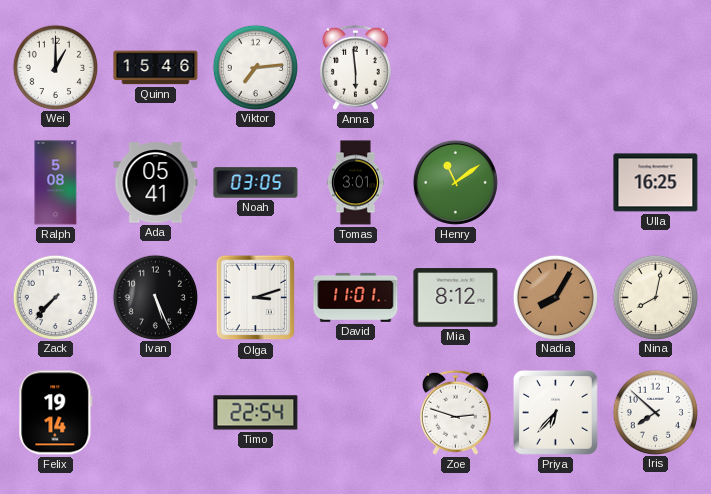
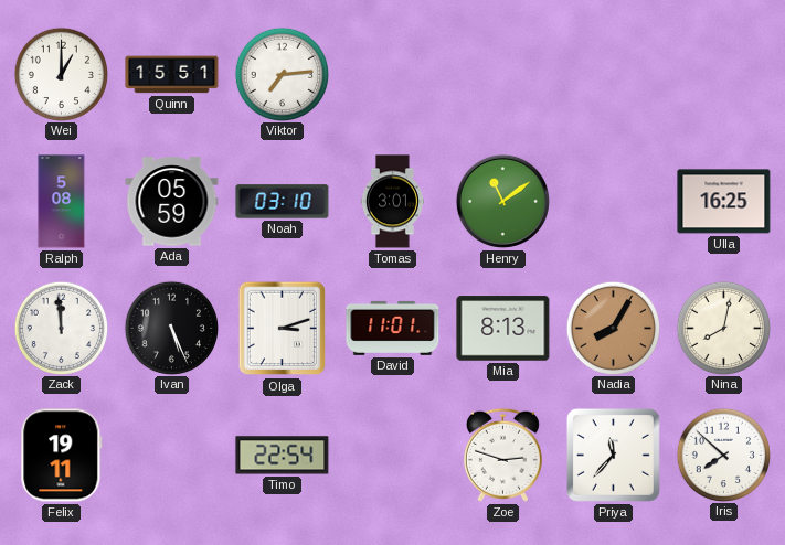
Quinn: 15:46 -> 15:51
Anna: 5:59 -> none
Ada: 05:41 -> 05:59
Noah: 03:05 -> 03:10
Zack: 7:37 -> 11:59
Mia: 8:12 -> 8:13
Felix: 19:14 -> 19:11
Priya: 6:37 -> 11:37
